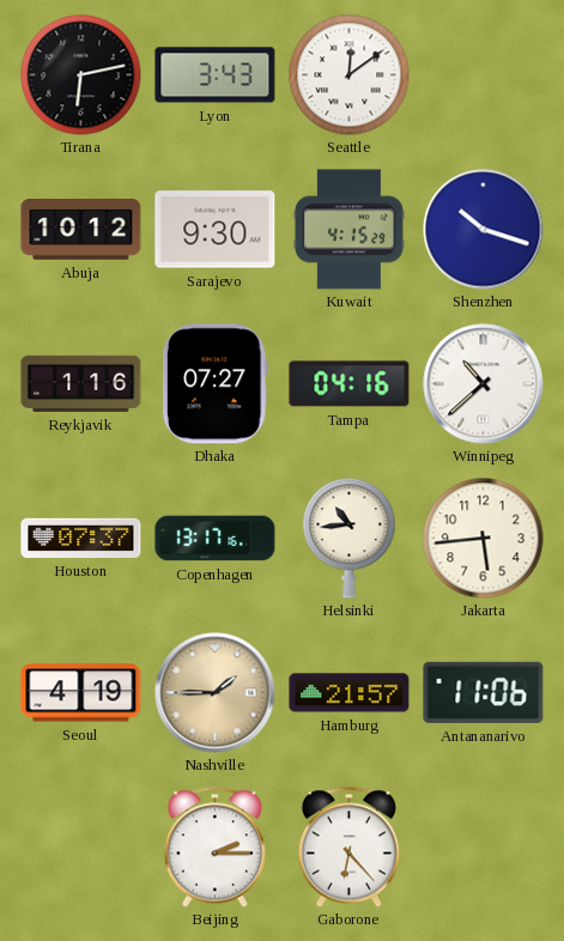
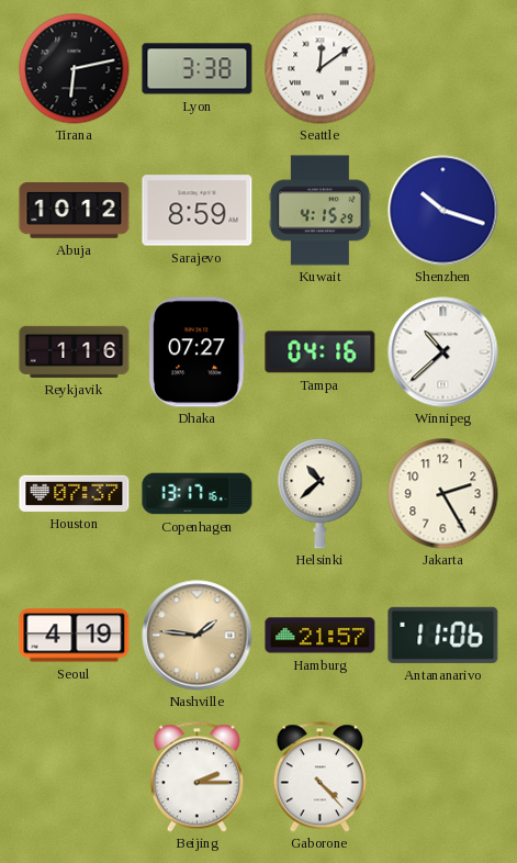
Lyon: 3:43 -> 3:38
Sarajevo: 9:30 -> 8:59
Helsinki: 10:44 -> 10:38
Jakarta: 5:44 -> 2:25
Nashville: 1:45 -> 1:46
Gaborone: 6:23 -> 4:23
